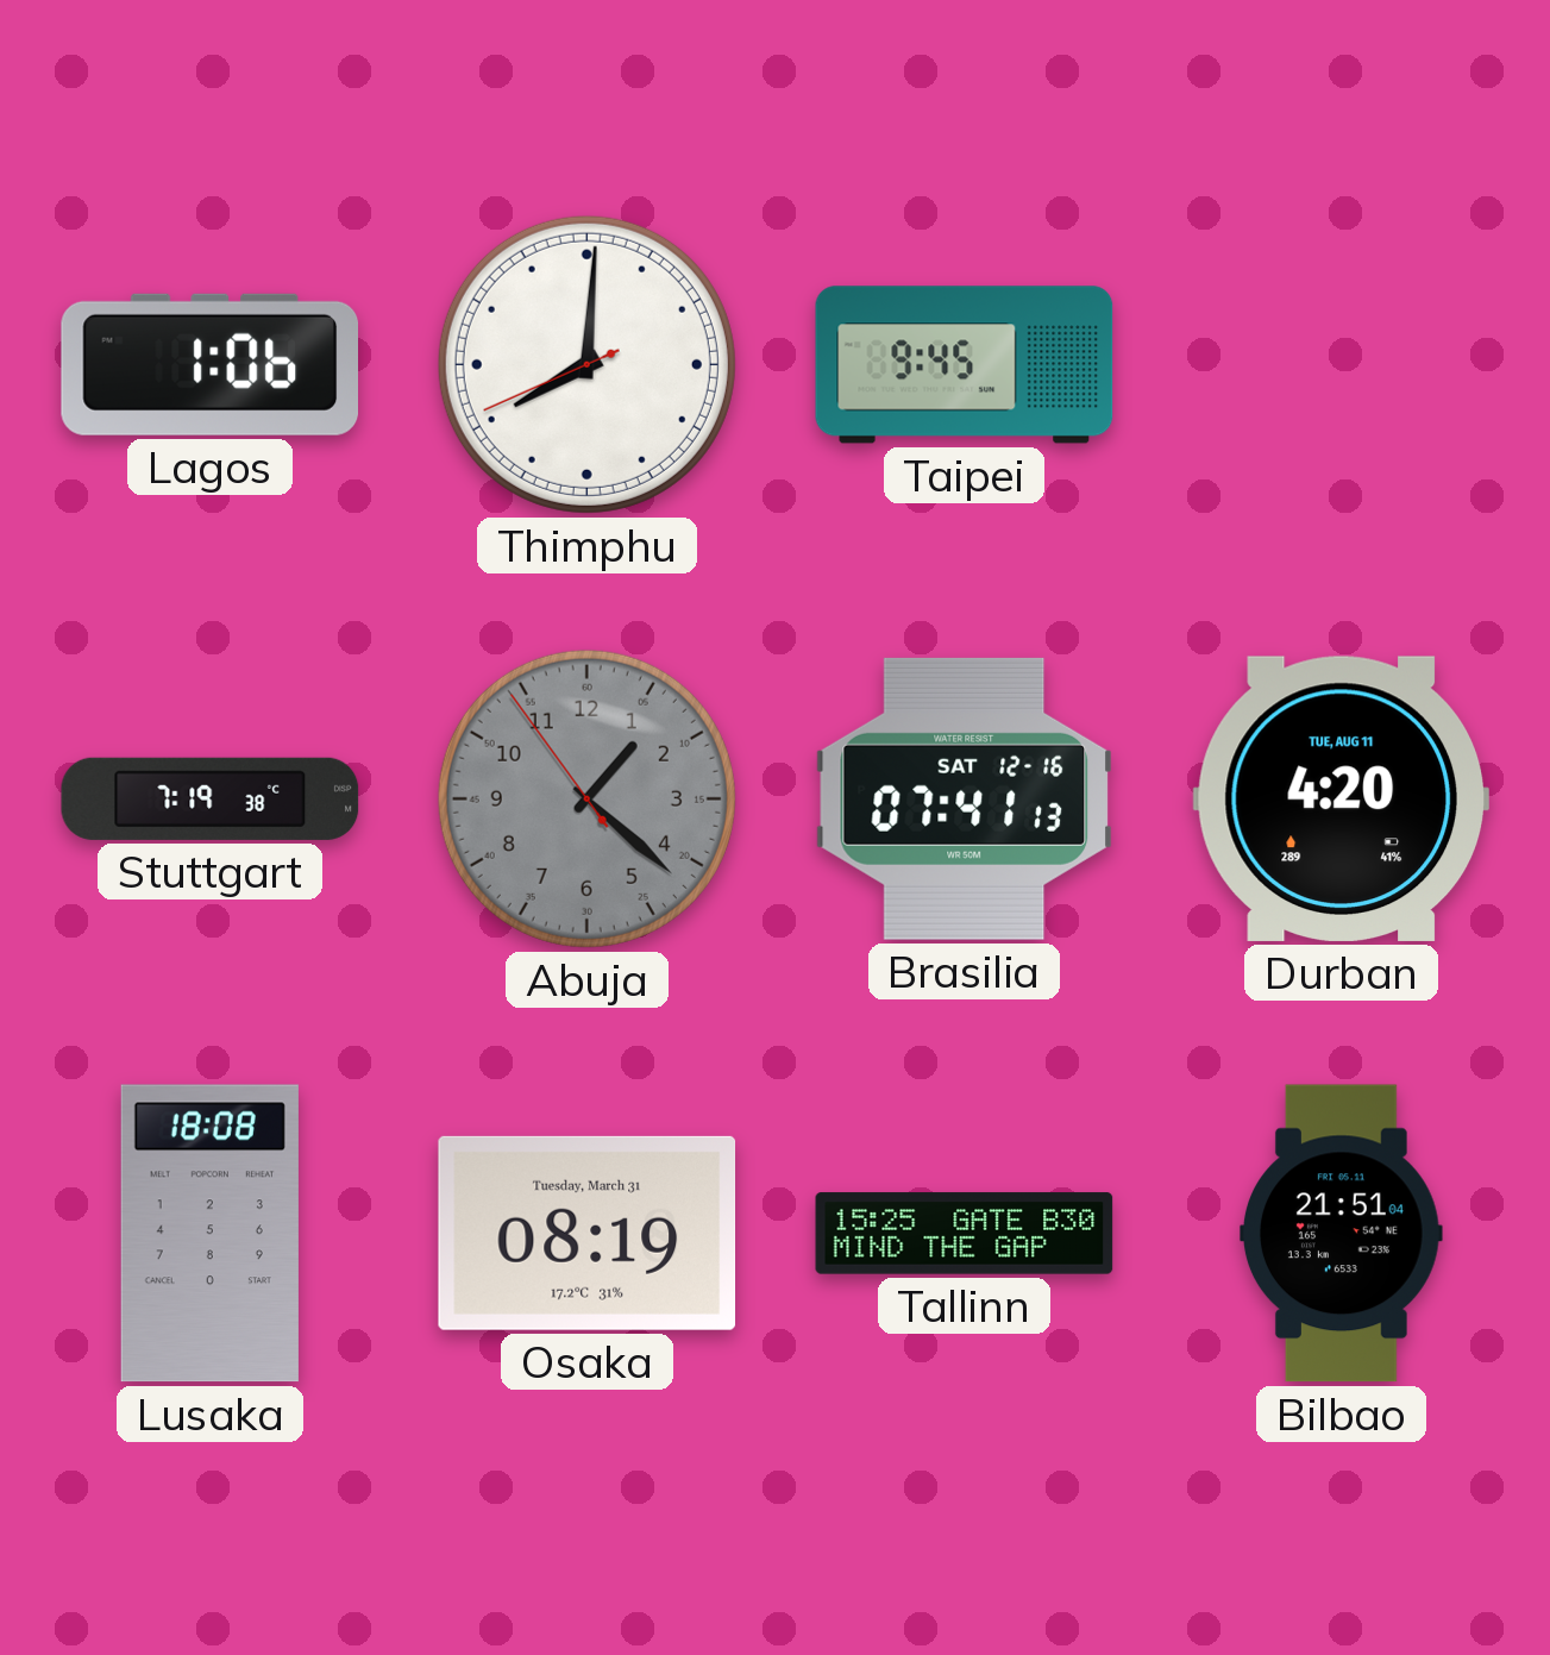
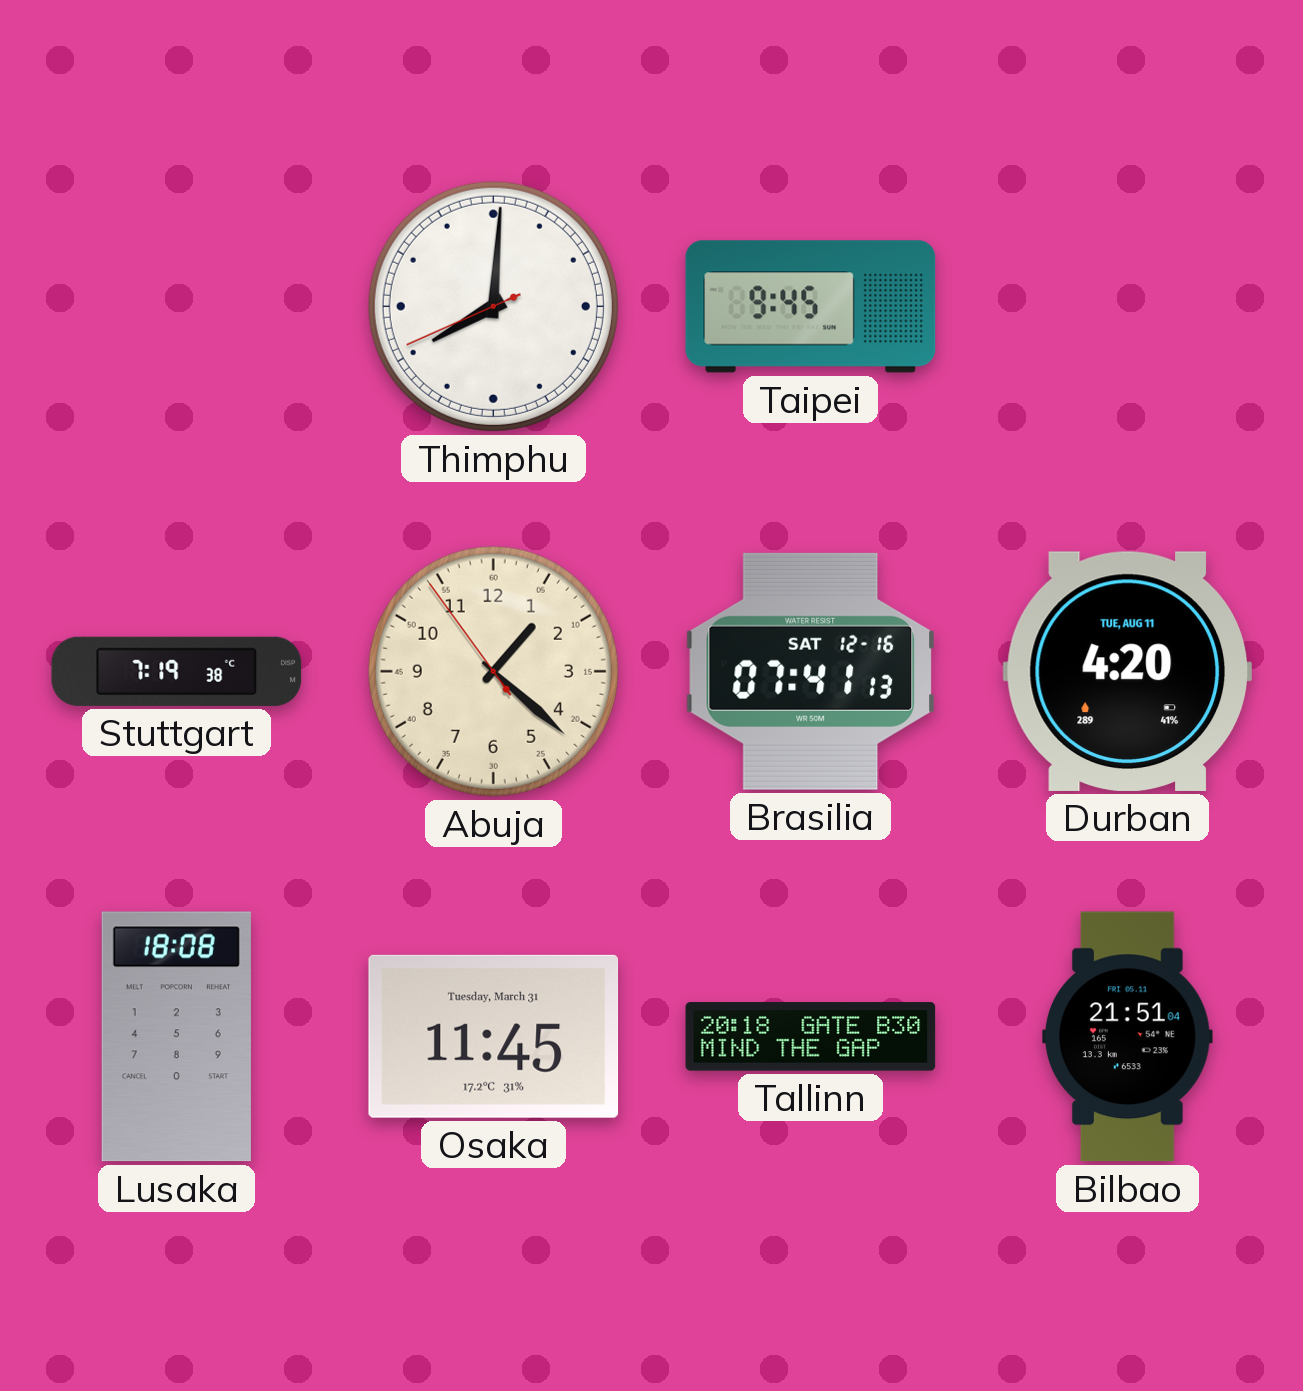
Lagos: 1:06 -> none
Abuja dial: grey -> cream
Osaka: 08:19 -> 11:45
Tallinn: 15:25 -> 20:18
